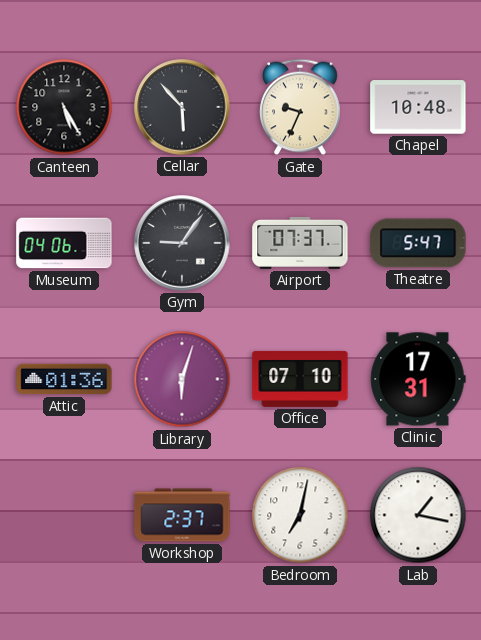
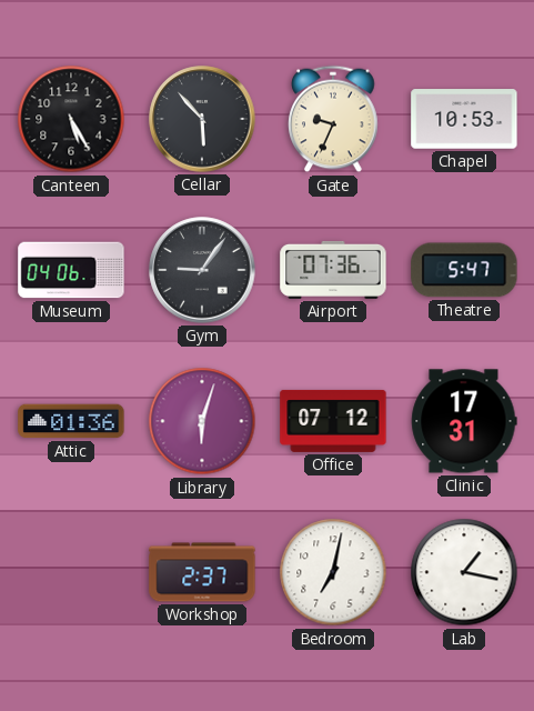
Chapel: 10:48 -> 10:53
Airport: 07:37 -> 07:36
Office: 07:10 -> 07:12
